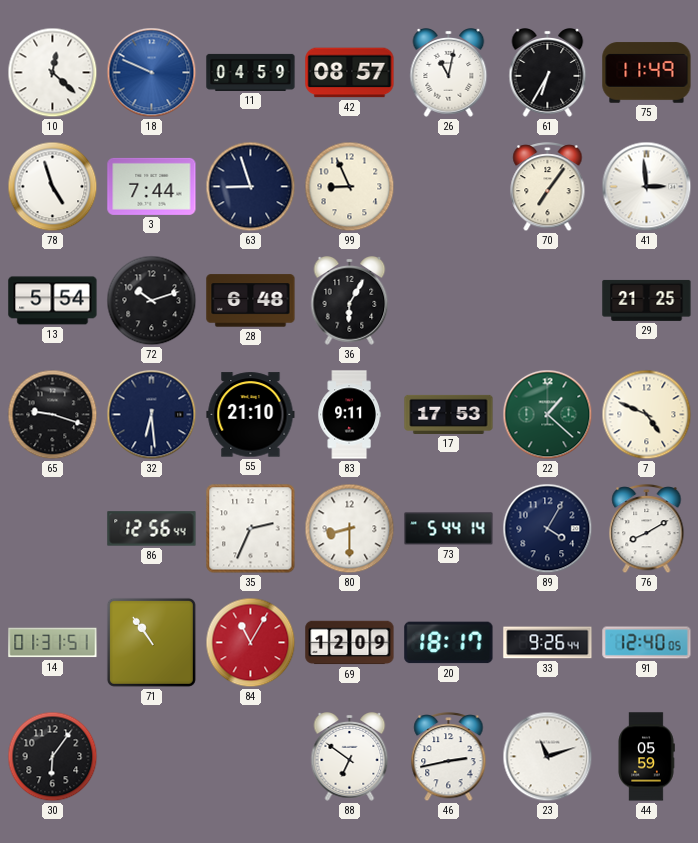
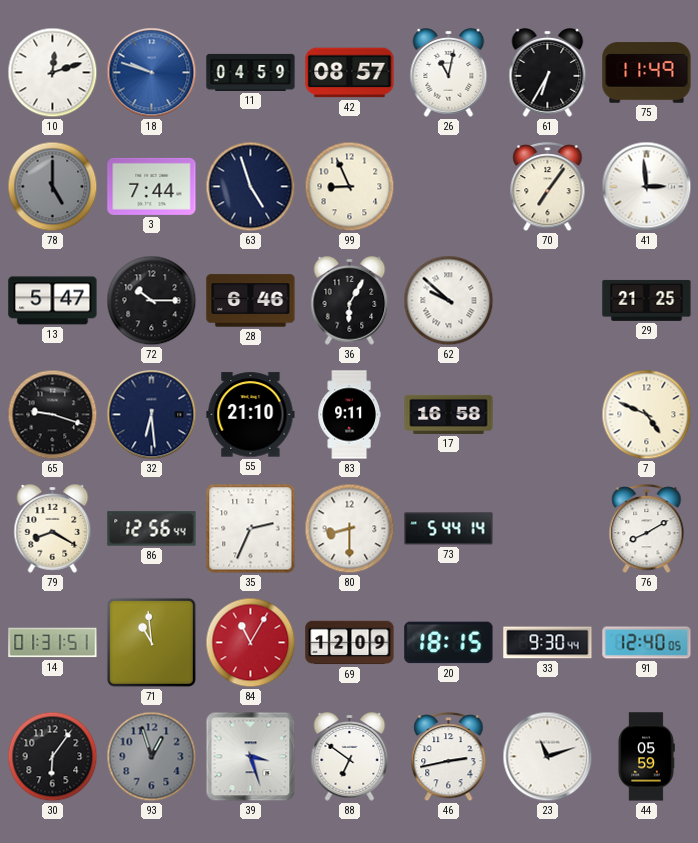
10: 12:22 -> 12:12
18: 9:49 -> 9:48
78: 4:57 -> 5:00
78 dial: white -> grey
63: 8:57 -> 4:57
13: 5:54 -> 5:47
72: 10:12 -> 10:15
28: 6:48 -> 6:46
62: none -> 9:52
17: 17:53 -> 16:58
22: 1:22 -> none
79: none -> 8:20
89: 4:05 -> none
71: 10:54 -> 10:59
20: 18:17 -> 18:15
33: 9:26 -> 9:30
93: none -> 12:57
39: none -> 3:27
